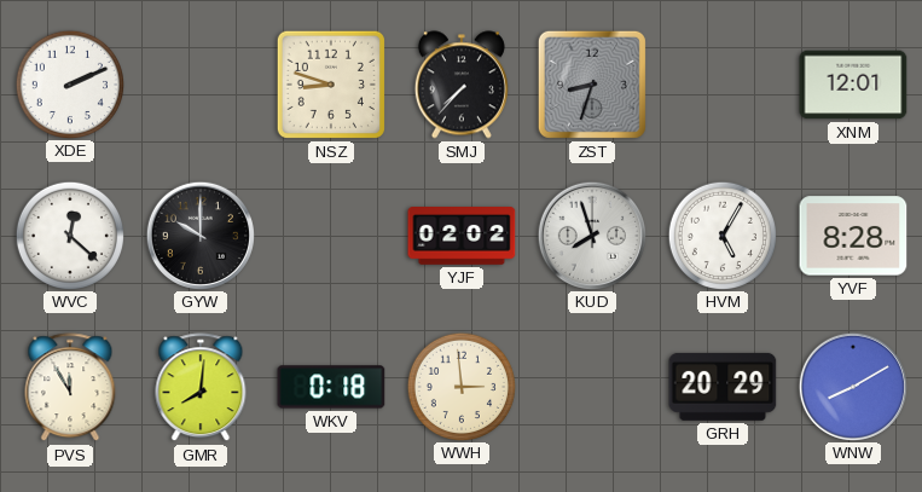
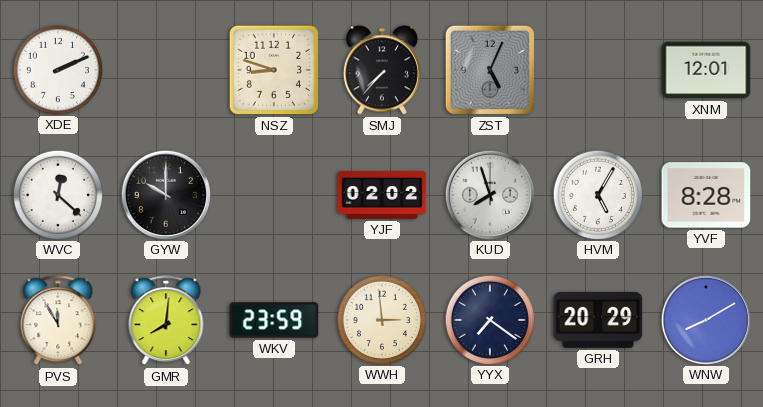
ZST: 8:33 -> 5:04
WKV: 0:18 -> 23:59
YYX: none -> 7:21
